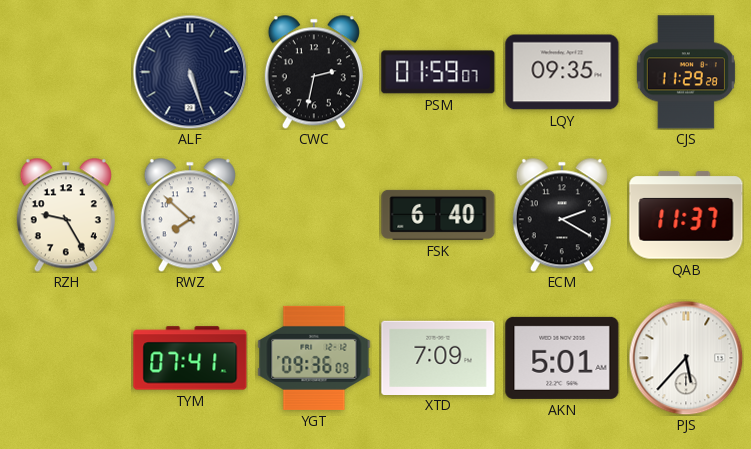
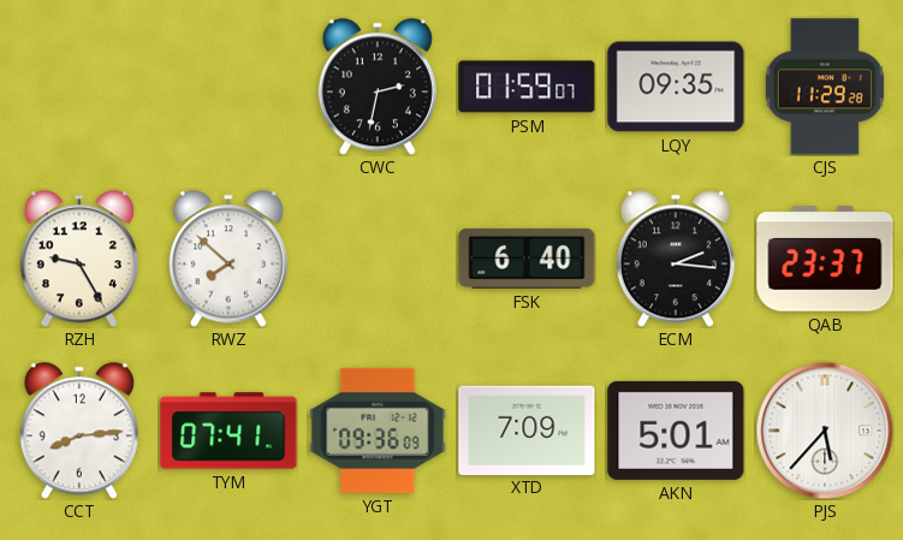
ALF: 5:27 -> none
ECM: 2:20 -> 2:16
QAB: 11:37 -> 23:37
CCT: none -> 8:14
